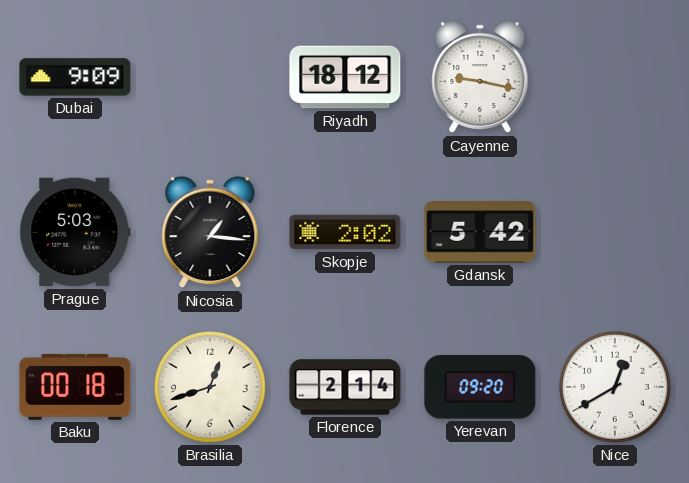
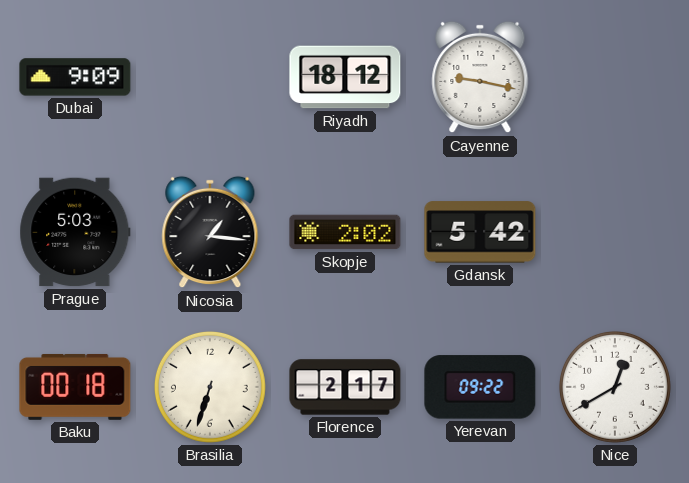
Brasilia: 12:42 -> 6:33
Florence: 2:14 -> 2:17
Yerevan: 09:20 -> 09:22
